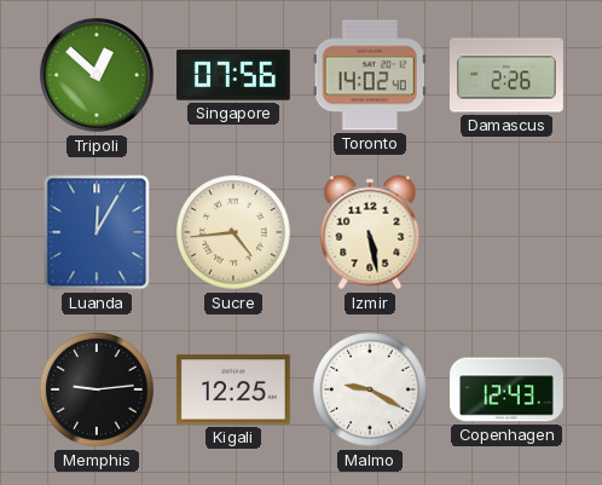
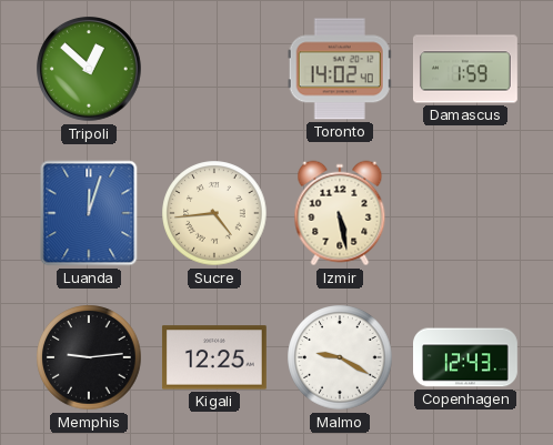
Singapore: 07:56 -> none
Damascus: 2:26 -> 1:59
Luanda: 12:05 -> 12:03
